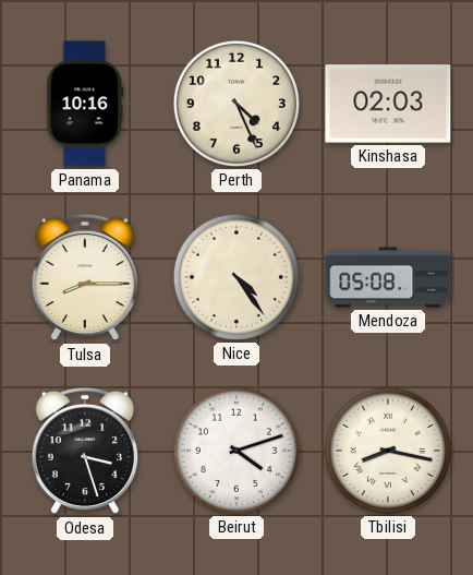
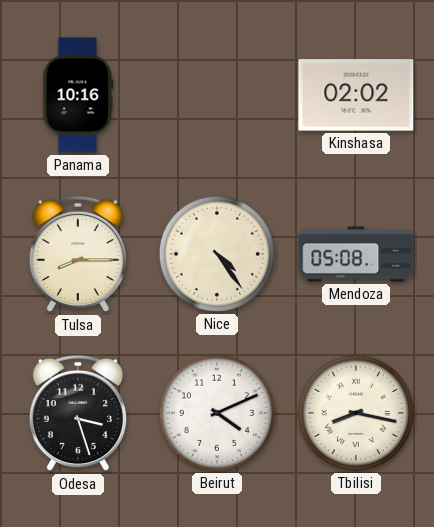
Perth: 4:26 -> none
Kinshasa: 02:03 -> 02:02
Beirut: 4:12 -> 4:11
